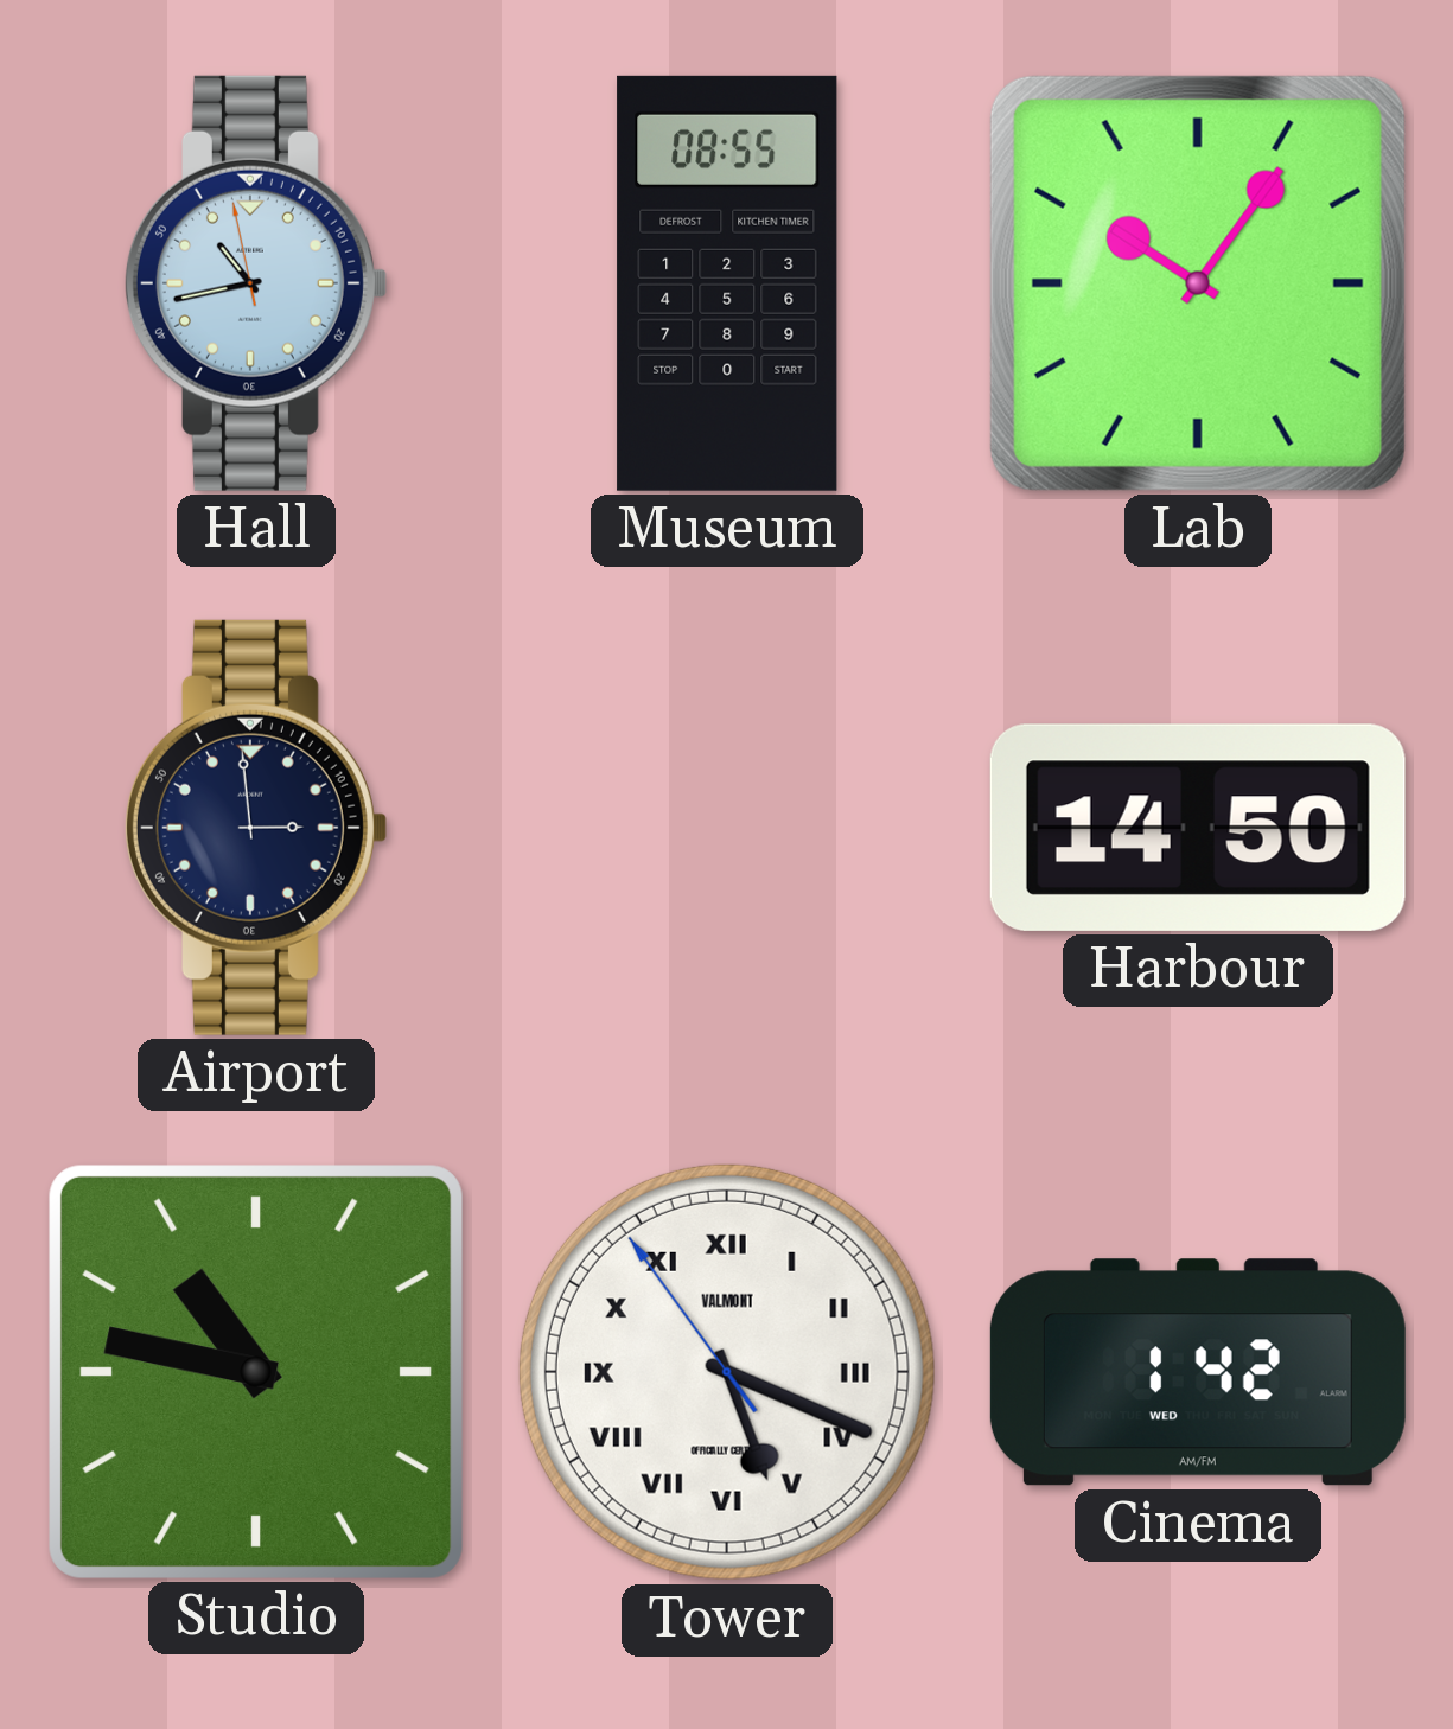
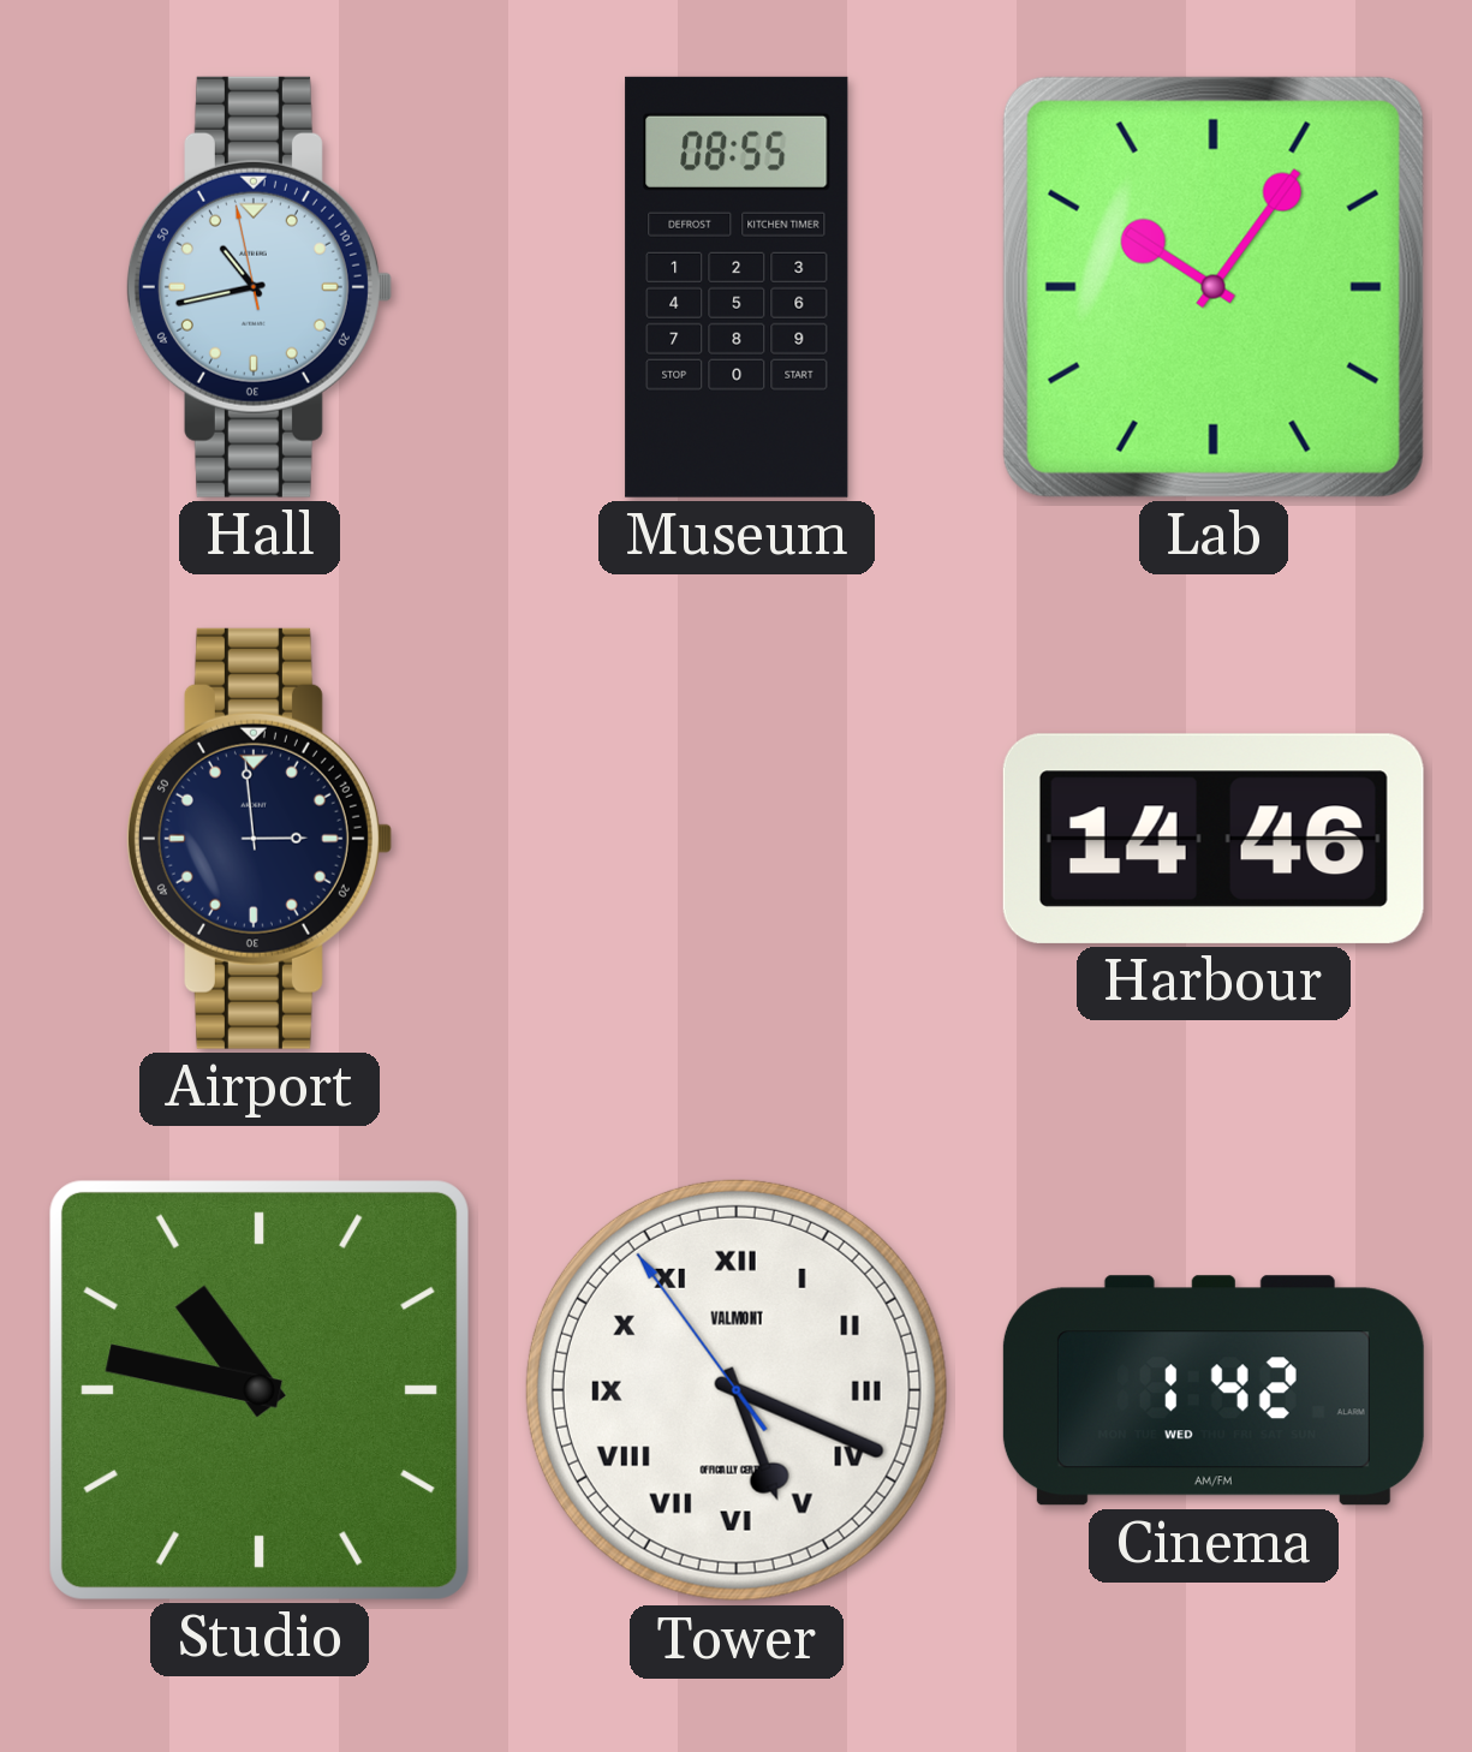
Harbour: 14:50 -> 14:46
